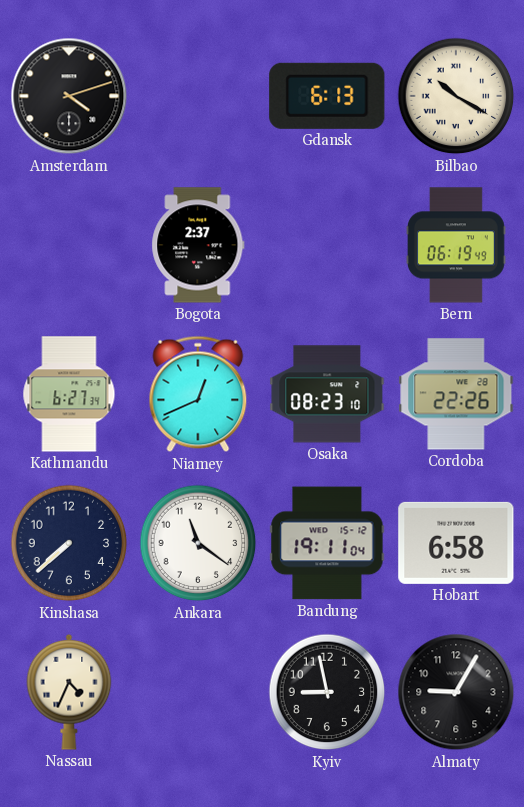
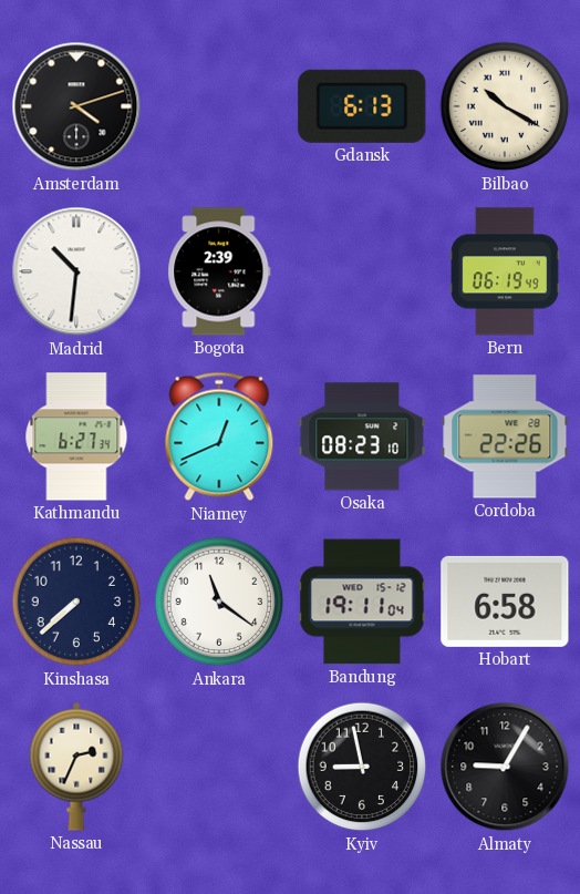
Madrid: none -> 10:31
Bogota: 2:37 -> 2:39
Nassau: 4:34 -> 2:34
